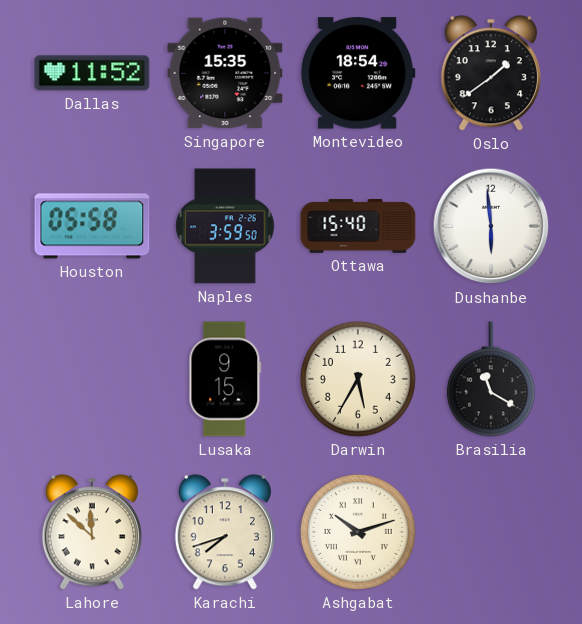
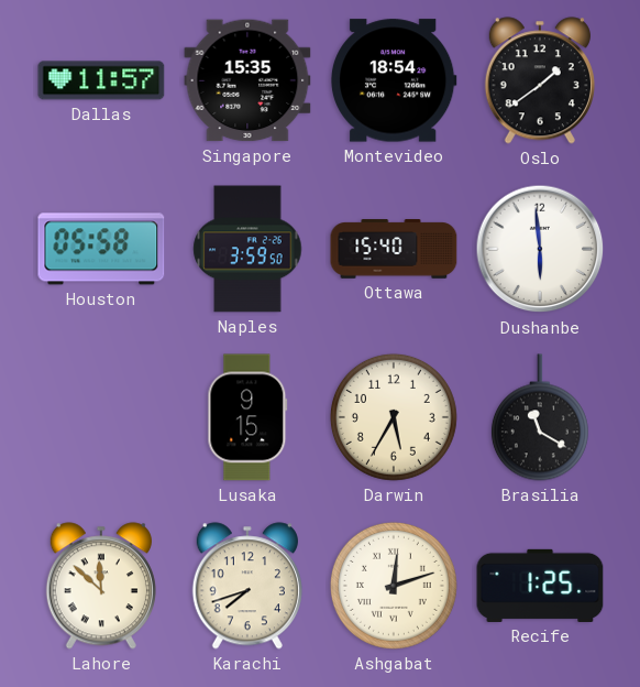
Dallas: 11:52 -> 11:57
Ashgabat: 10:12 -> 12:12
Recife: none -> 1:25
